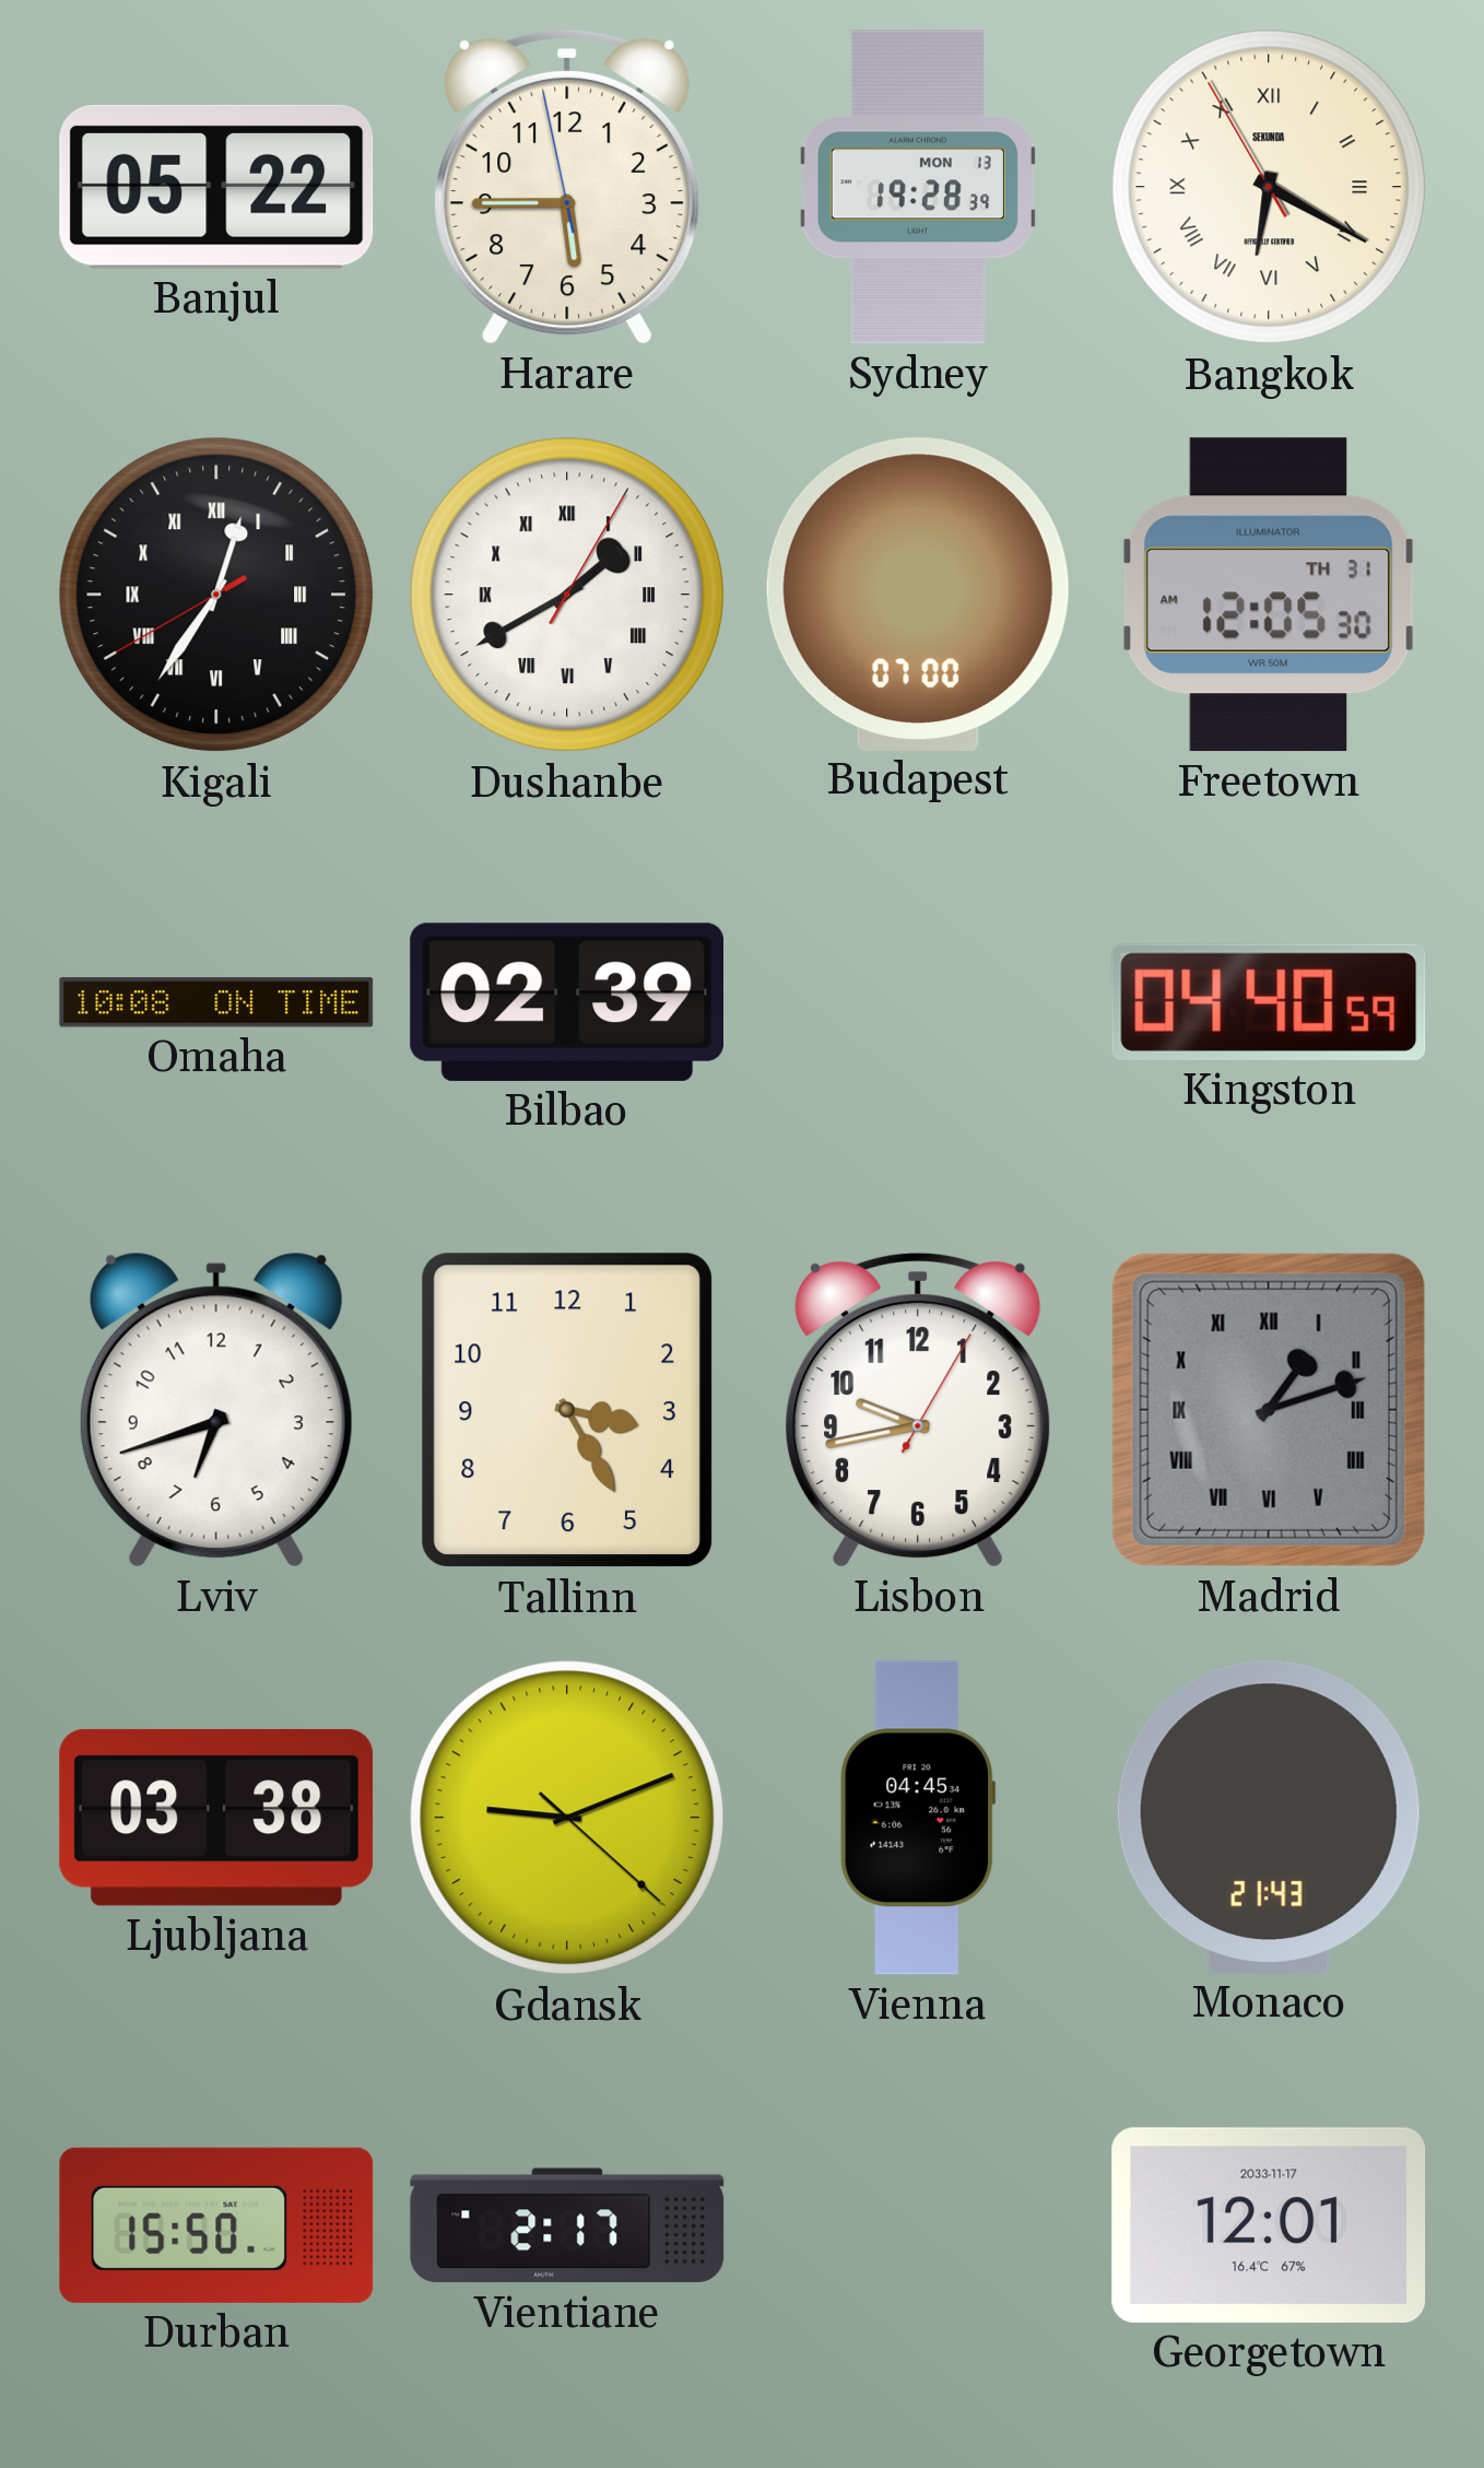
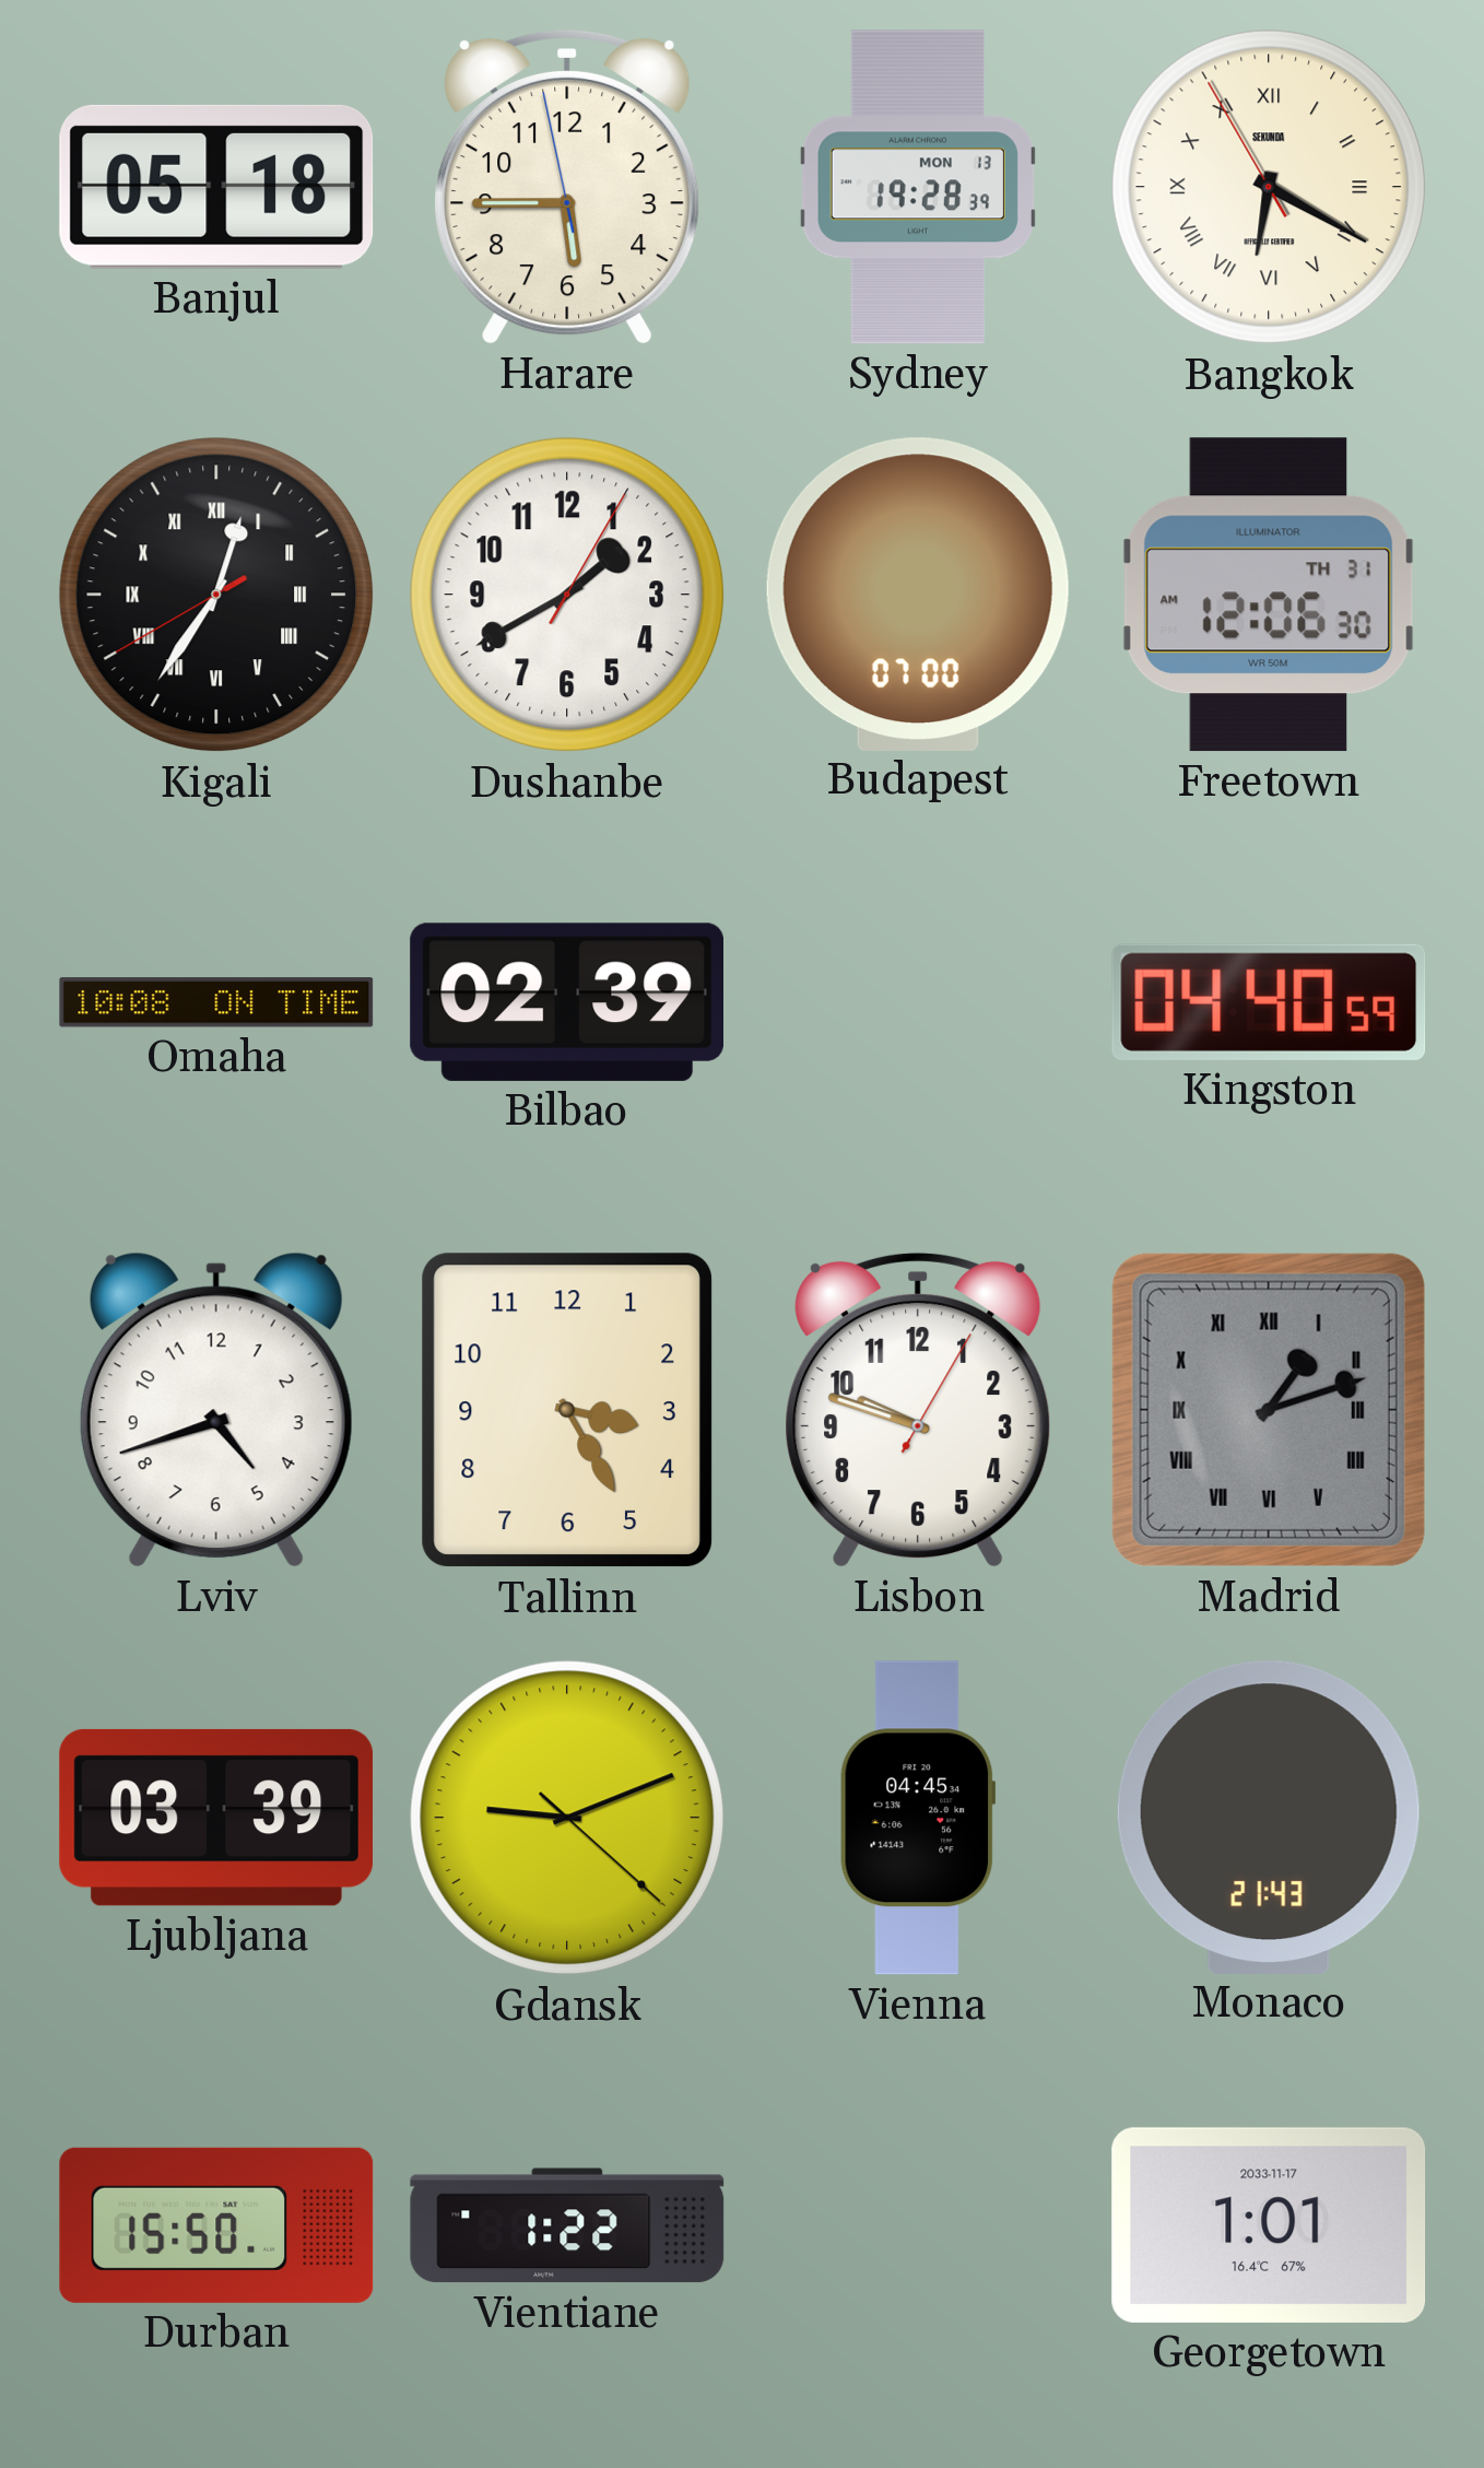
Banjul: 05:22 -> 05:18
Dushanbe numerals: Roman -> Arabic
Freetown: 12:05 -> 12:06
Lviv: 6:42 -> 4:42
Lisbon: 9:43 -> 9:48
Ljubljana: 03:38 -> 03:39
Vientiane: 2:17 -> 1:22
Georgetown: 12:01 -> 1:01
